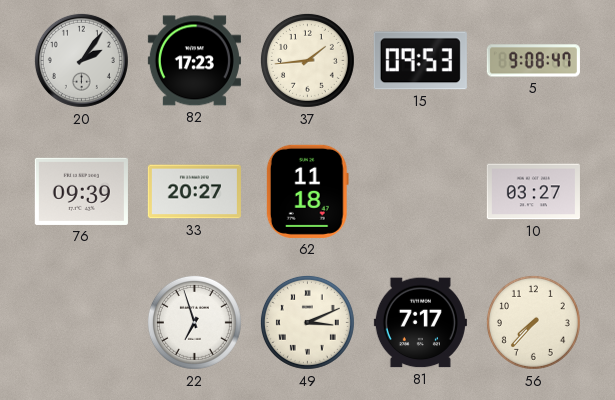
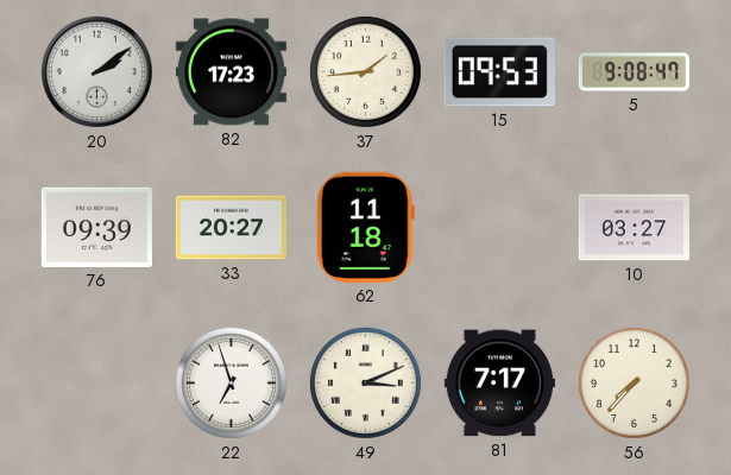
20: 2:06 -> 2:09
